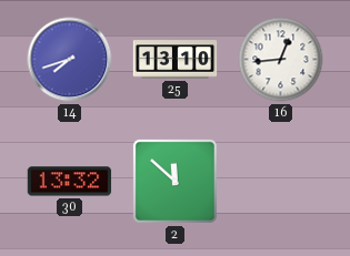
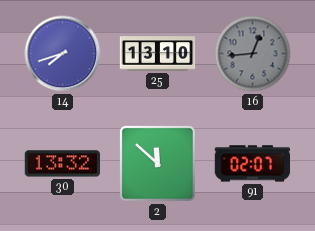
16 dial: white -> grey
91: none -> 02:07
